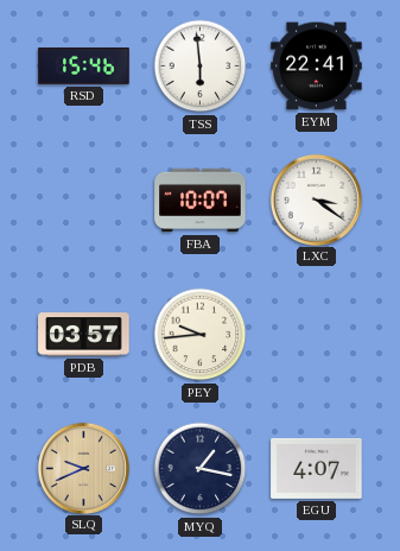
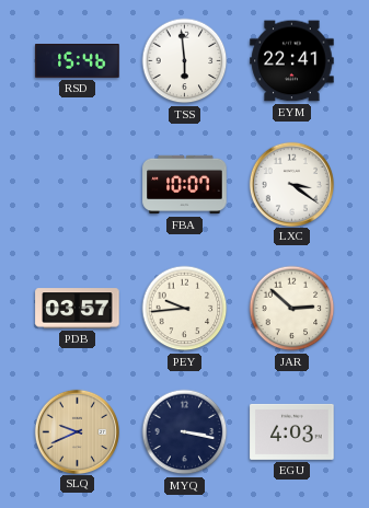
JAR: none -> 2:52
MYQ: 1:17 -> 3:17
EGU: 4:07 -> 4:03
